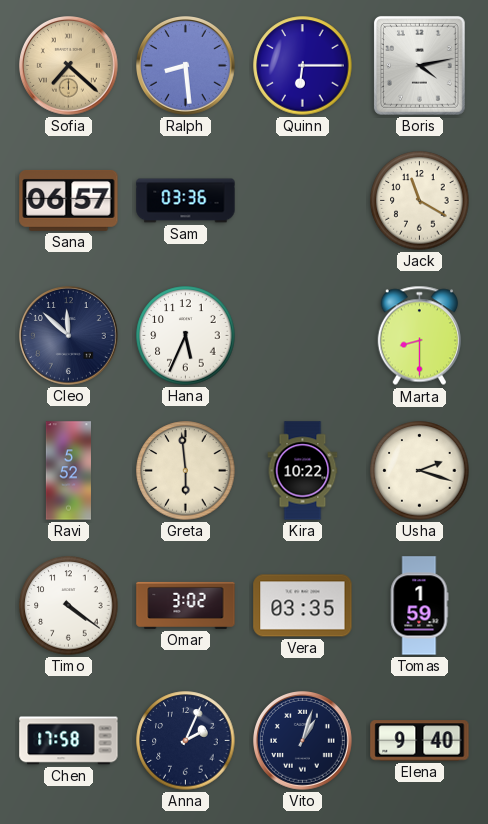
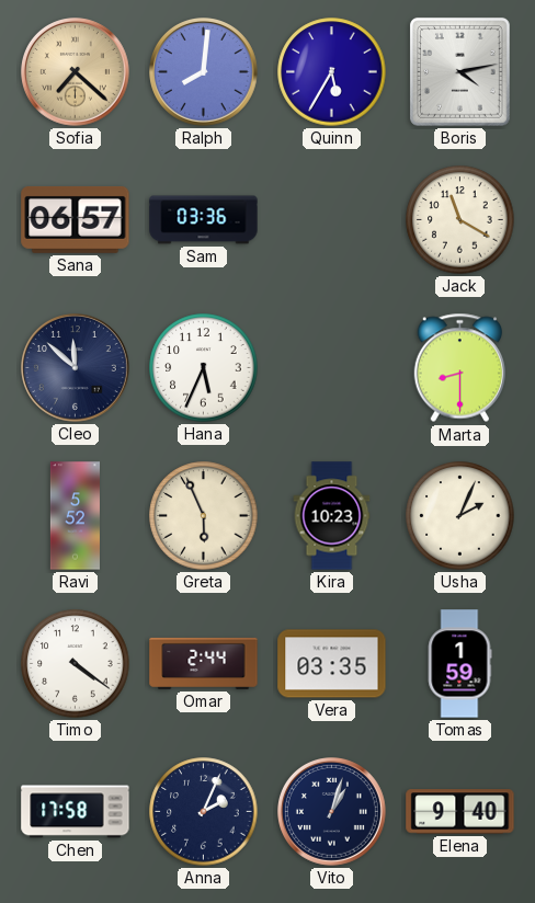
Ralph: 8:29 -> 8:01
Quinn: 6:15 -> 5:35
Greta: 5:59 -> 5:56
Kira: 10:22 -> 10:23
Usha: 2:18 -> 2:04
Omar: 3:02 -> 2:44
